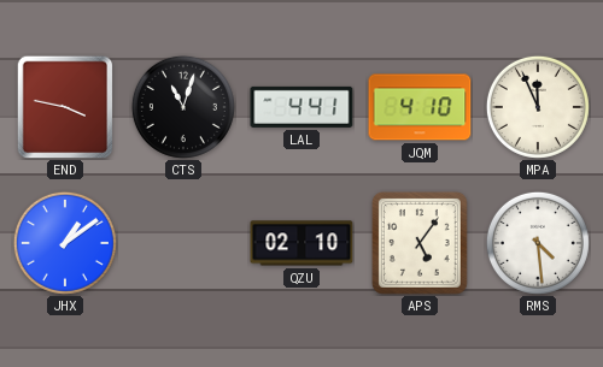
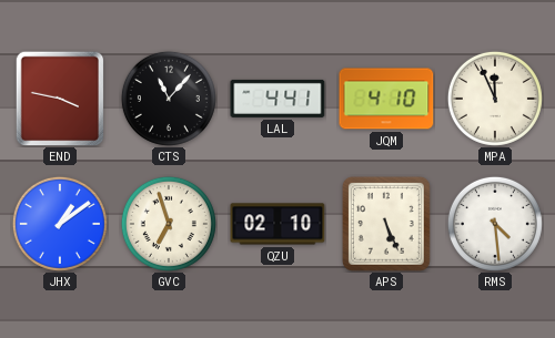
CTS: 11:03 -> 11:07
GVC: none -> 6:57
APS: 5:06 -> 5:26
